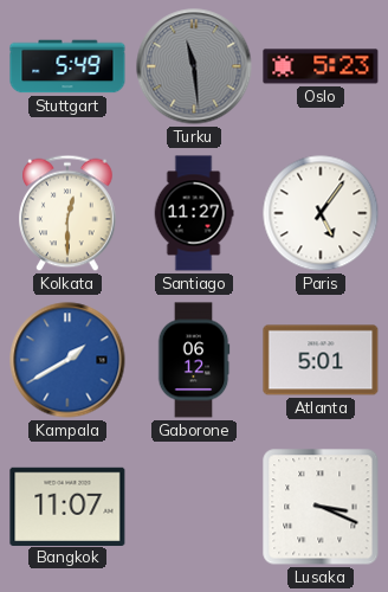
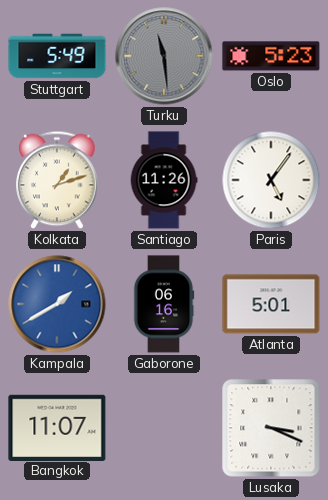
Kolkata: 12:30 -> 1:12
Santiago: 11:27 -> 11:26
Gaborone: 06:12 -> 06:16
